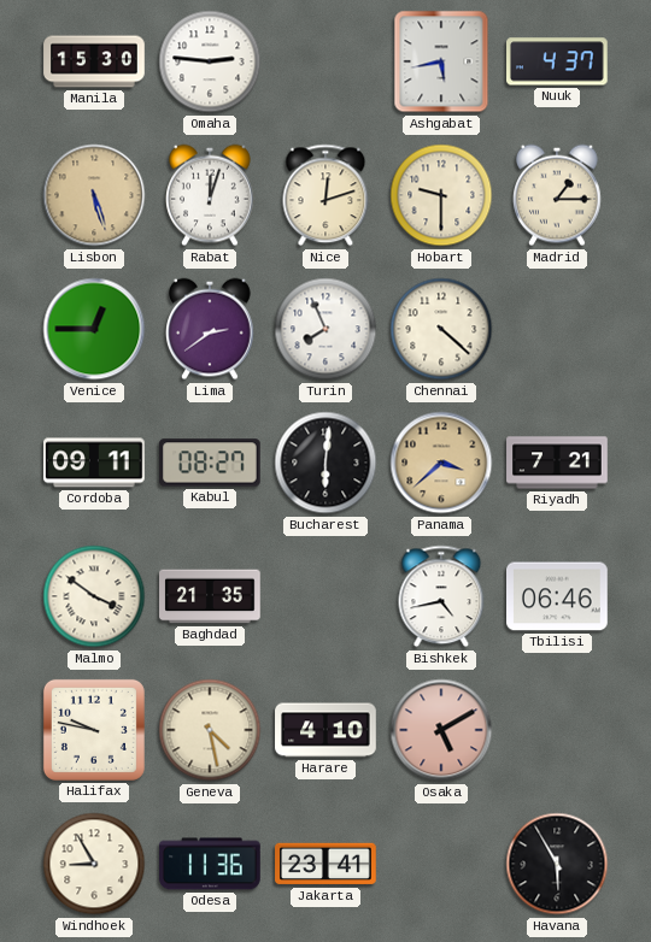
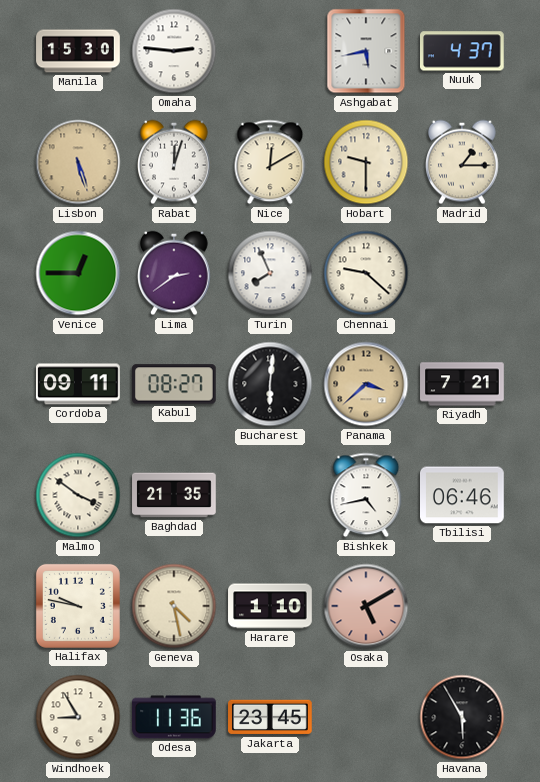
Nice: 12:12 -> 12:10
Chennai: 4:22 -> 9:22
Harare: 4:10 -> 1:10
Jakarta: 23:41 -> 23:45
